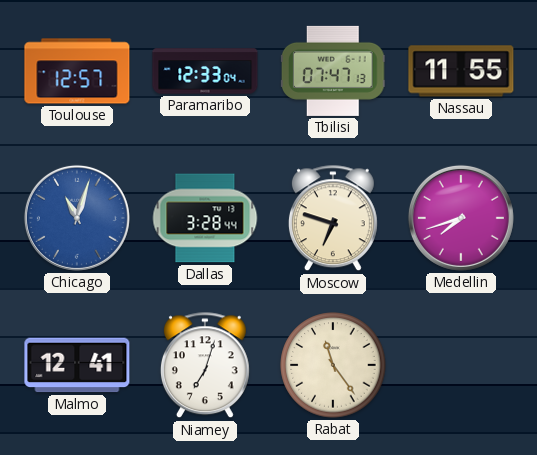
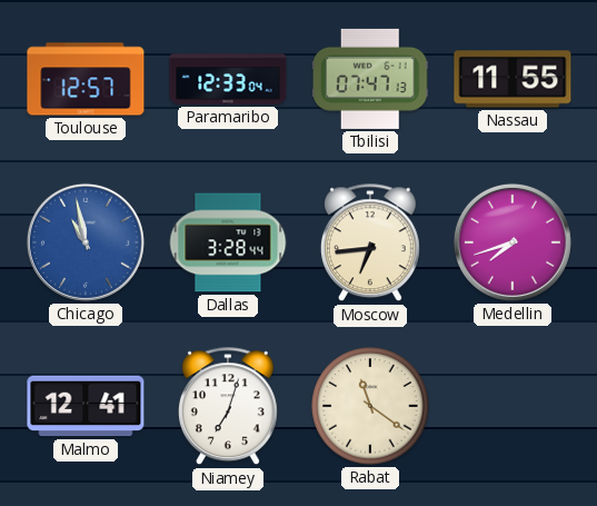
Chicago: 11:03 -> 10:58
Moscow: 6:48 -> 6:44
Rabat: 11:24 -> 11:21
